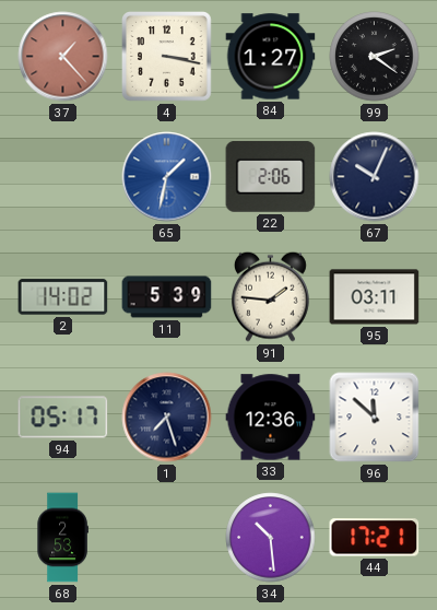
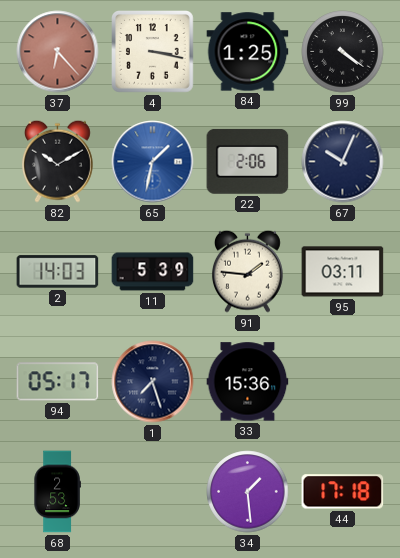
37: 1:23 -> 6:23
84: 1:27 -> 1:25
99: 2:21 -> 4:21
82: none -> 10:10
2: 14:02 -> 14:03
33: 12:36 -> 15:36
96: 11:52 -> none
34: 10:29 -> 1:29
44: 17:21 -> 17:18
